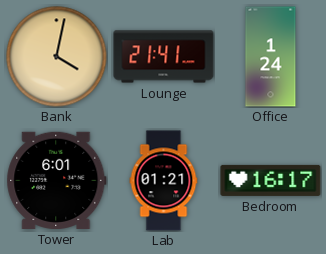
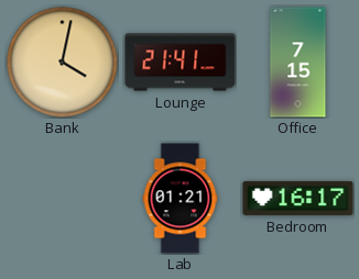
Office: 1:24 -> 7:15
Tower: 6:01 -> none
